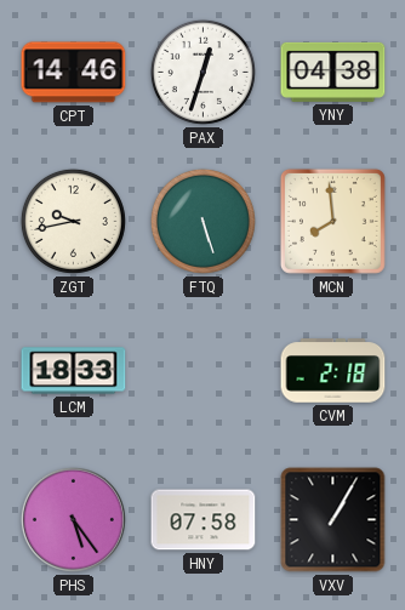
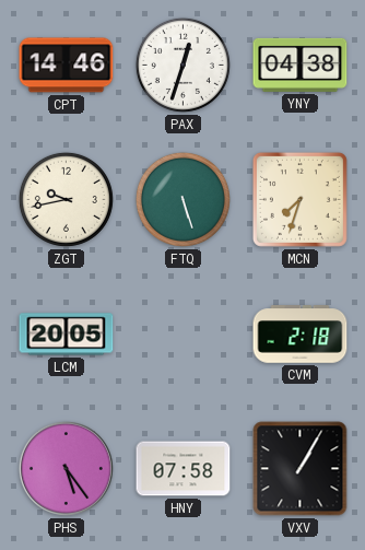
MCN: 7:59 -> 7:33
LCM: 18:33 -> 20:05
